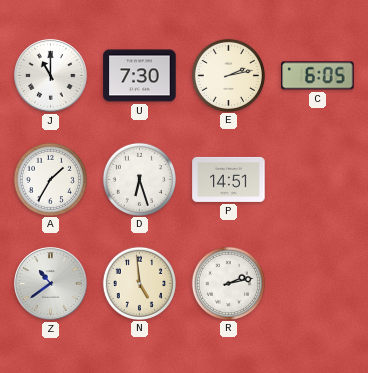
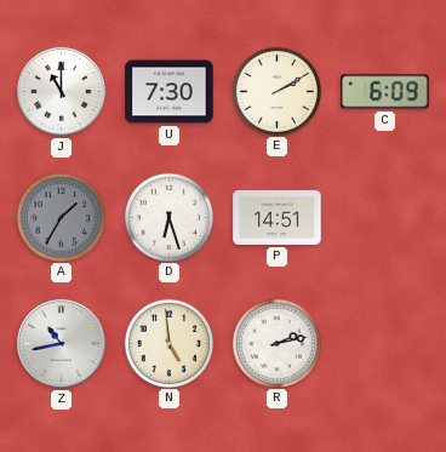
E: 2:13 -> 2:10
C: 6:05 -> 6:09
A dial: white -> grey
Z: 10:39 -> 10:43
